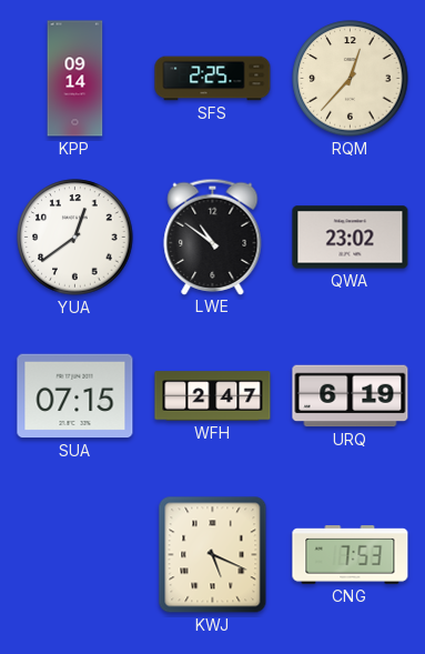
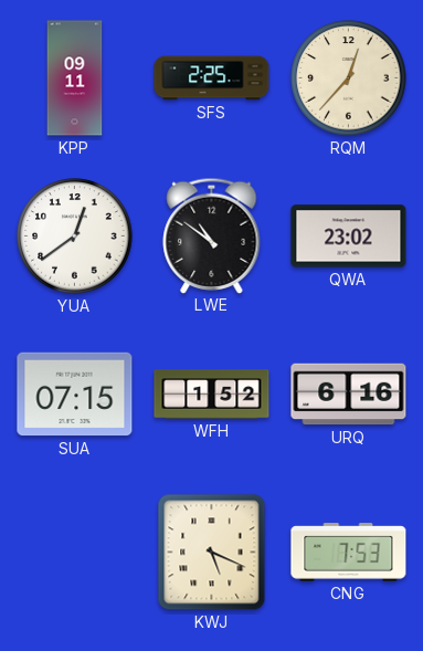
KPP: 09:14 -> 09:11
WFH: 2:47 -> 1:52
URQ: 6:19 -> 6:16
